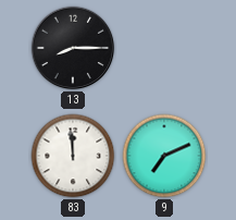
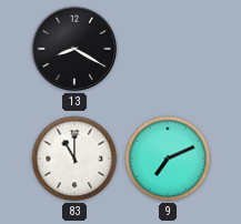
13: 8:15 -> 8:20
83: 11:59 -> 11:00
